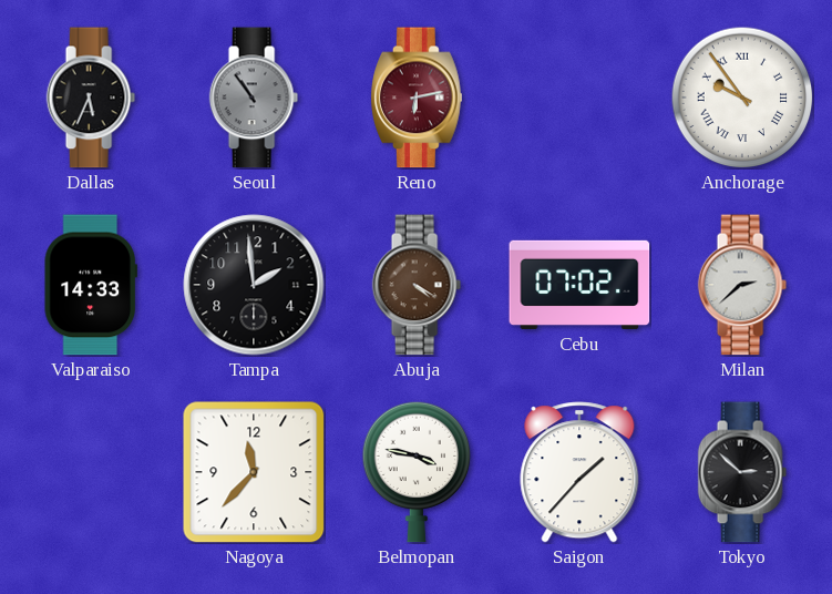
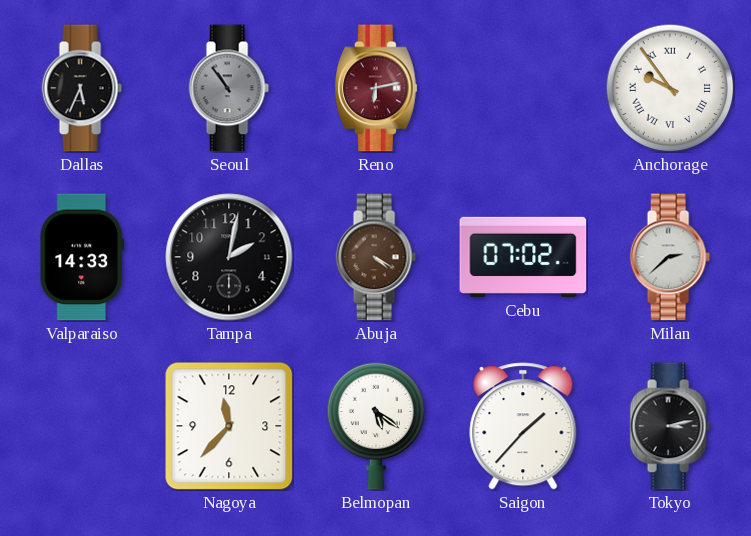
Tampa: 1:59 -> 2:02
Belmopan: 3:47 -> 5:21
Tokyo: 2:52 -> 3:13
